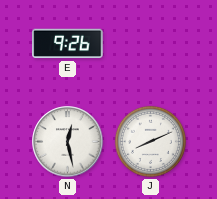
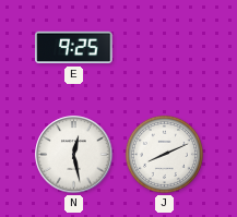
E: 9:26 -> 9:25
